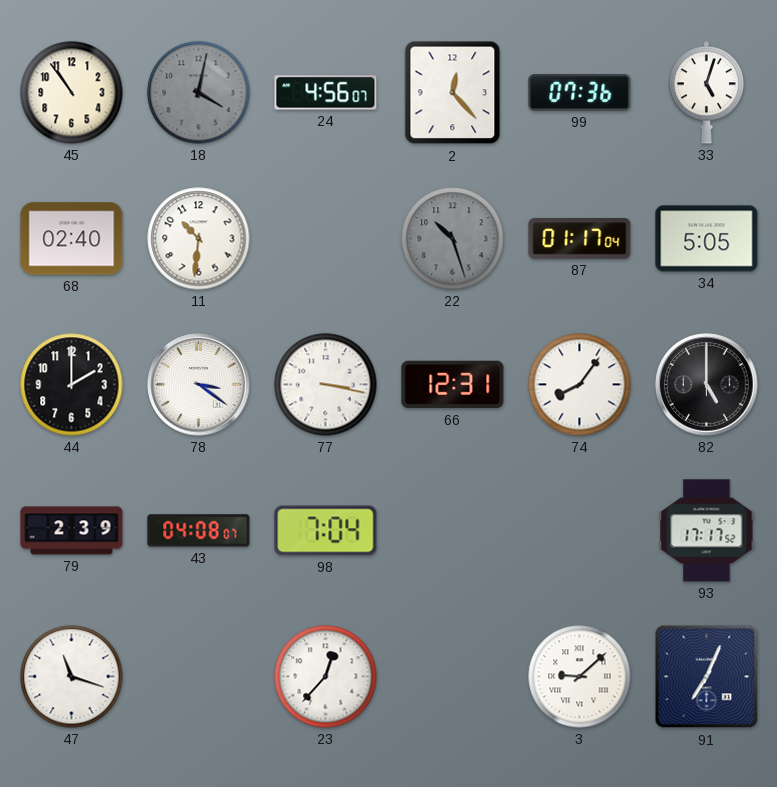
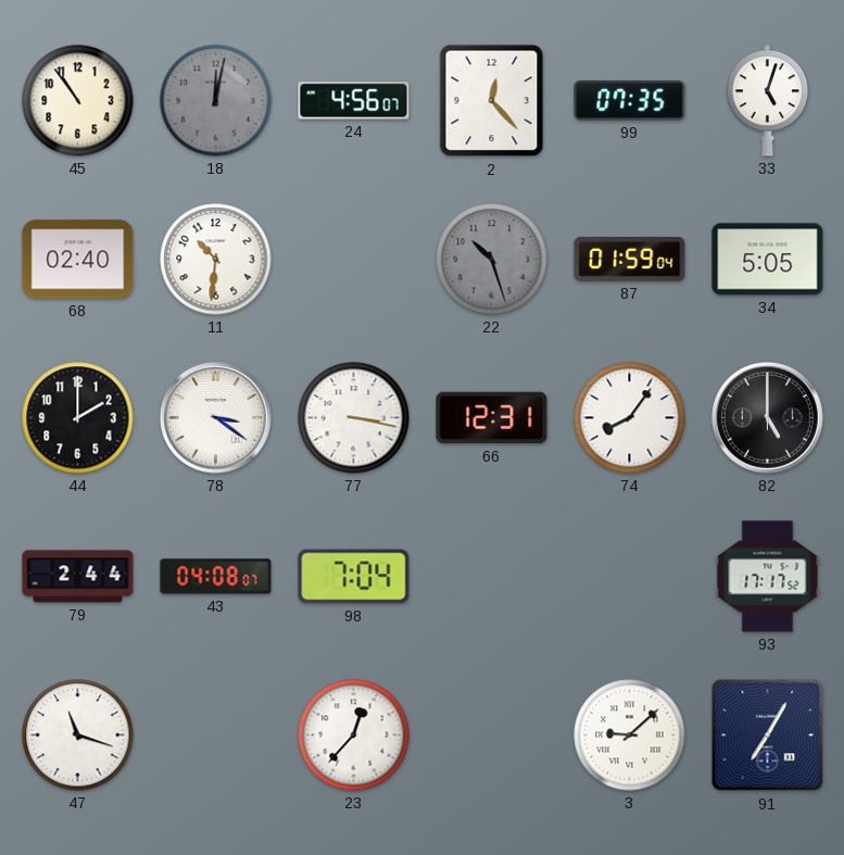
18: 4:02 -> 12:02
99: 07:36 -> 07:35
87: 01:17 -> 01:59
79: 2:39 -> 2:44
91: 7:04 -> 7:05
